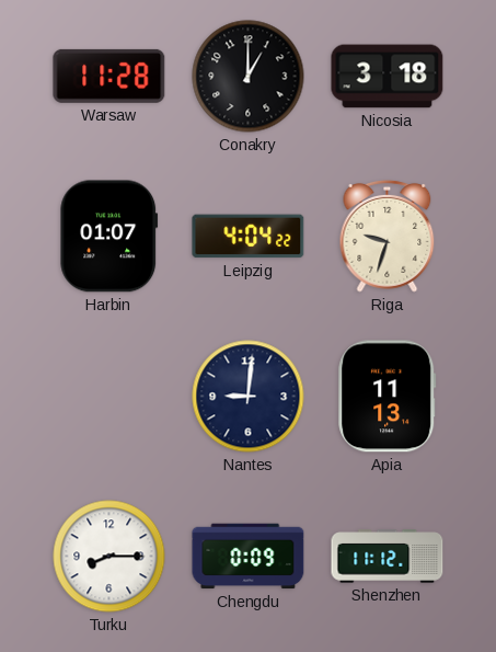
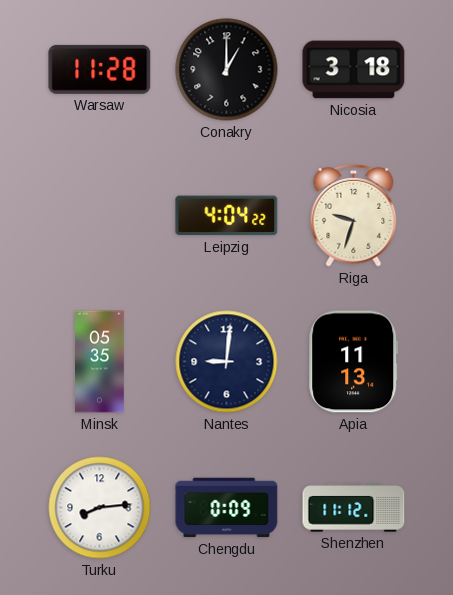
Harbin: 01:07 -> none
Minsk: none -> 05:35
Turku: 8:15 -> 8:14
